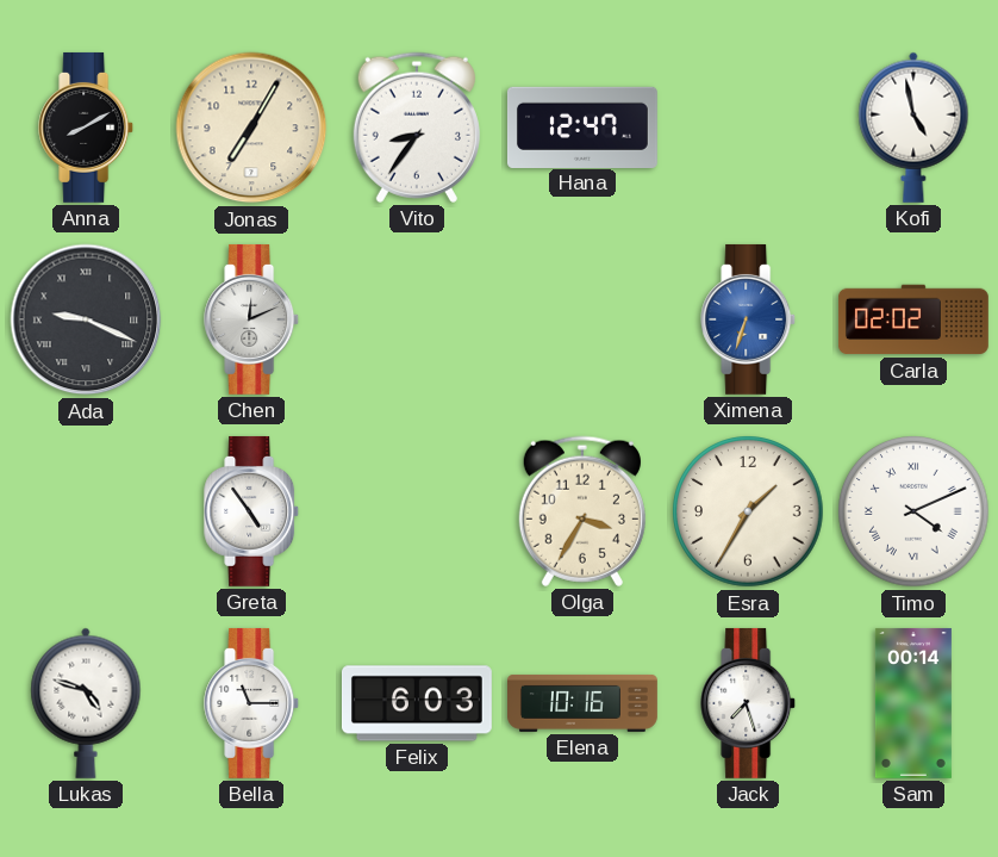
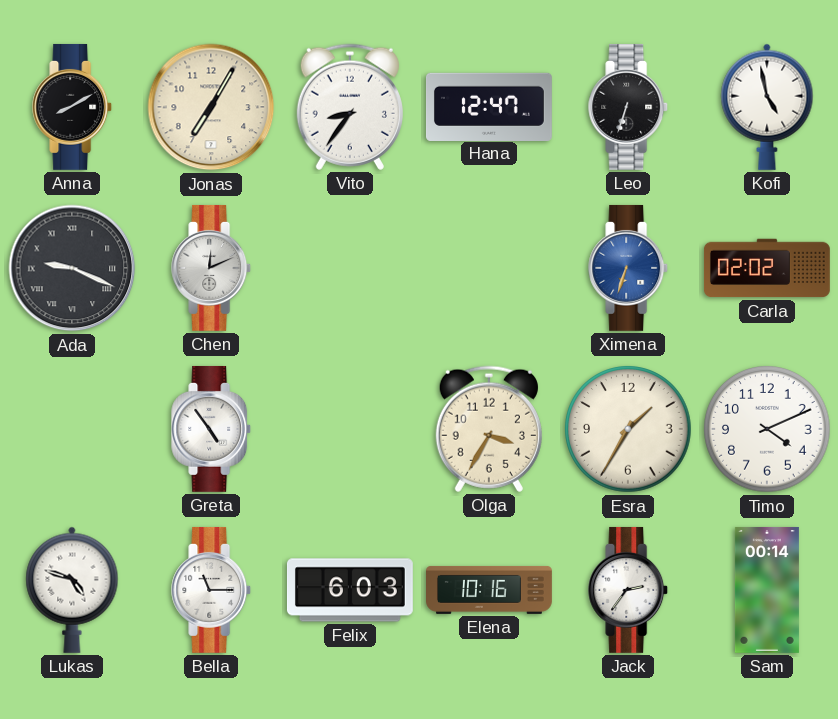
Leo: none -> 6:33
Timo numerals: Roman -> Arabic
Jack: 7:27 -> 2:36
